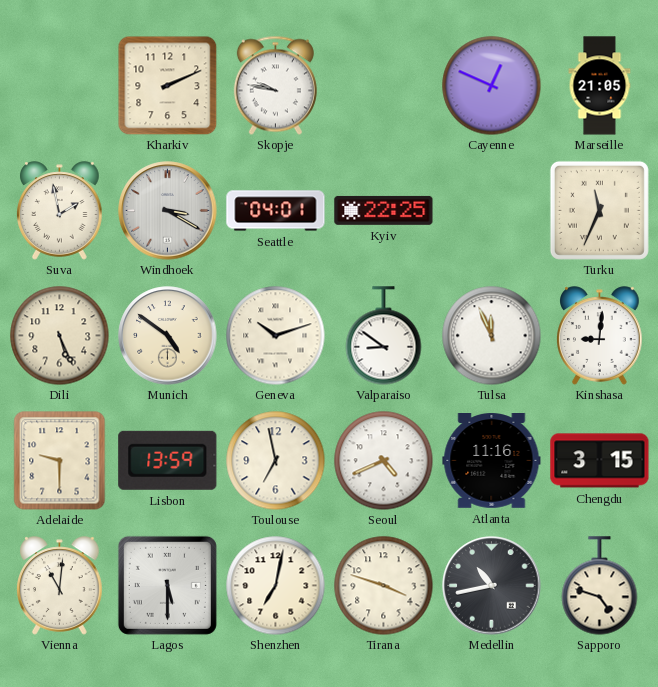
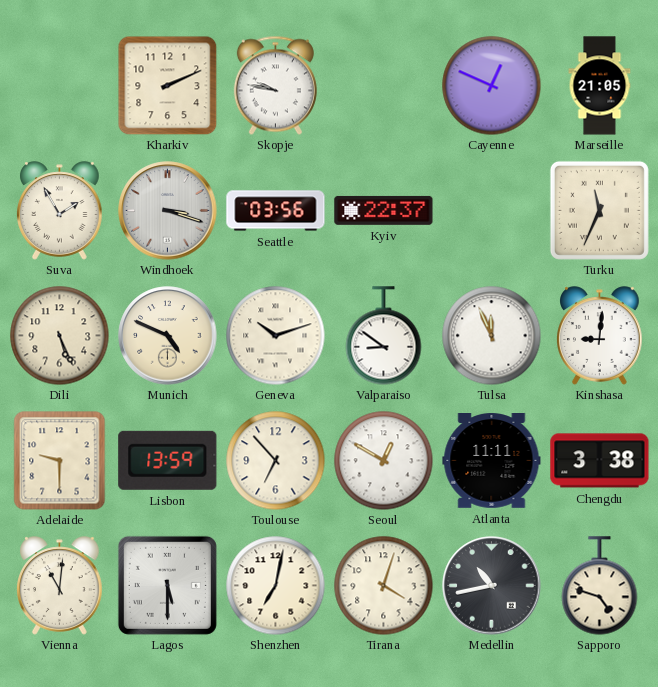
Suva: 1:58 -> 1:55
Windhoek: 3:20 -> 3:18
Seattle: 04:01 -> 03:56
Kyiv: 22:25 -> 22:37
Munich: 4:51 -> 4:49
Toulouse: 6:58 -> 6:53
Seoul: 4:41 -> 12:50
Atlanta: 11:16 -> 11:11
Chengdu: 3:15 -> 3:38
Tirana: 3:48 -> 4:03
